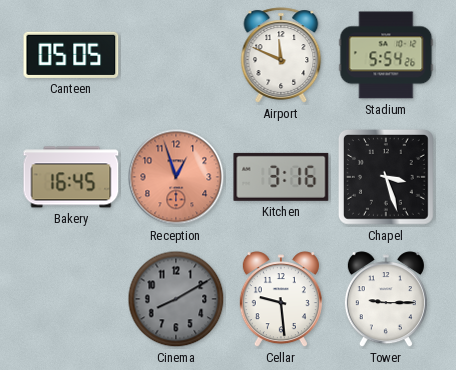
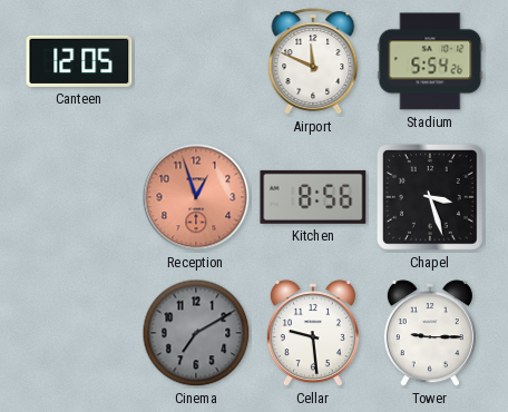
Canteen: 05:05 -> 12:05
Bakery: 16:45 -> none
Kitchen: 3:16 -> 8:56
Cinema: 8:10 -> 7:10
